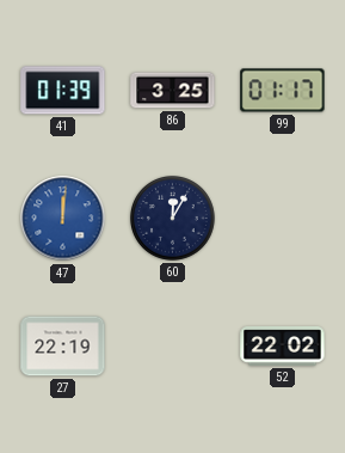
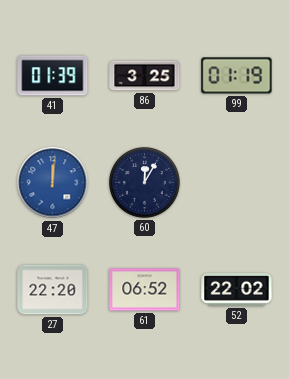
99: 01:17 -> 01:19
27: 22:19 -> 22:20
61: none -> 06:52
